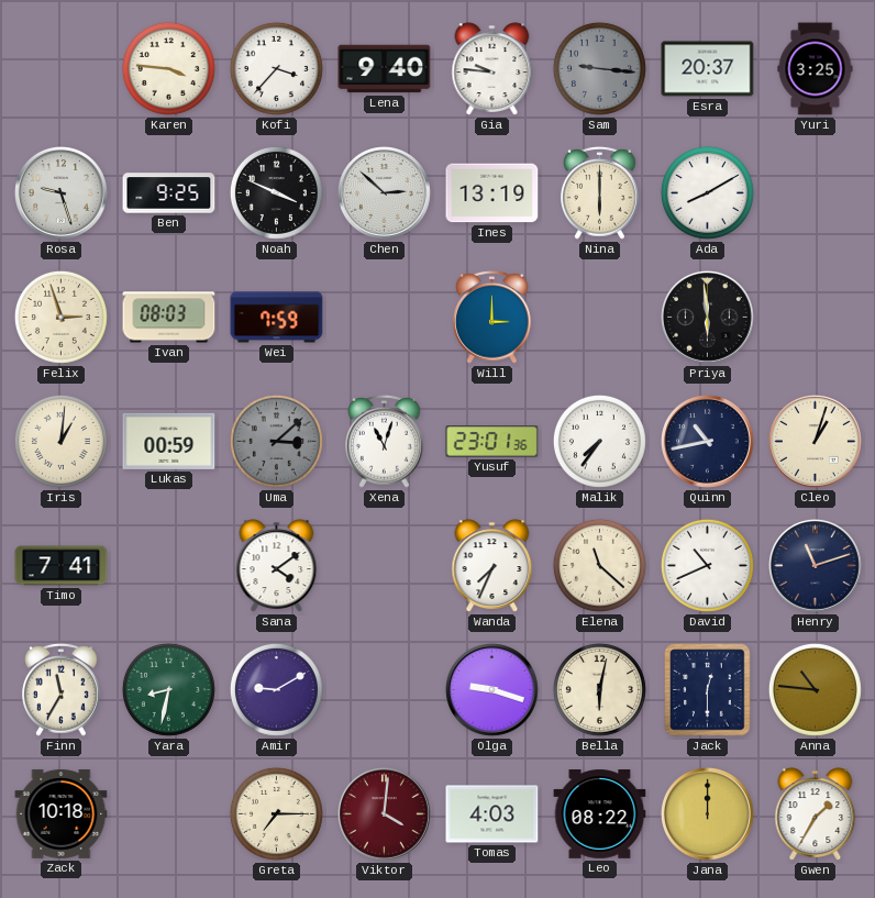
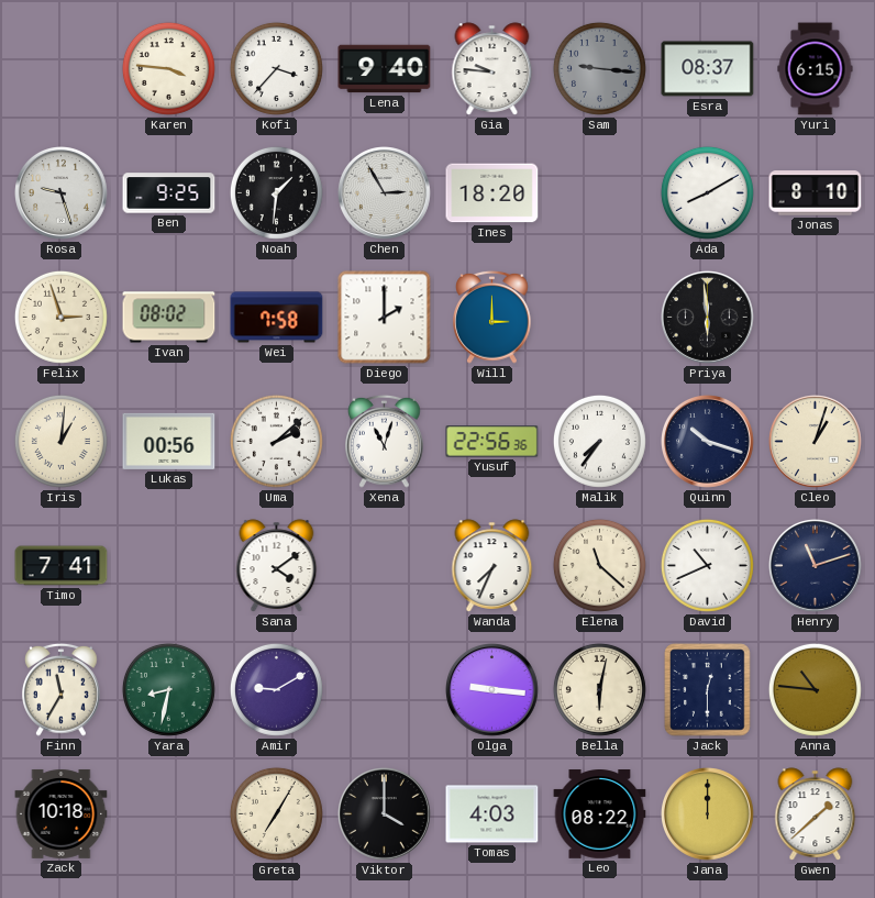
Esra: 20:37 -> 08:37
Yuri: 3:25 -> 6:15
Noah: 3:49 -> 1:31
Chen: 2:52 -> 2:55
Ines: 13:19 -> 18:20
Nina: 6:00 -> none
Jonas: none -> 8:10
Ivan: 08:03 -> 08:02
Wei: 7:59 -> 7:58
Diego: none -> 2:00
Lukas: 00:59 -> 00:56
Uma: 3:08 -> 2:08
Uma dial: grey -> white
Yusuf: 23:01 -> 22:56
Quinn: 10:43 -> 10:18
Olga: 9:18 -> 9:16
Greta: 7:15 -> 7:05
Viktor: 4:01 -> 4:00
Viktor dial: burgundy -> black
Gwen: 1:35 -> 1:38
